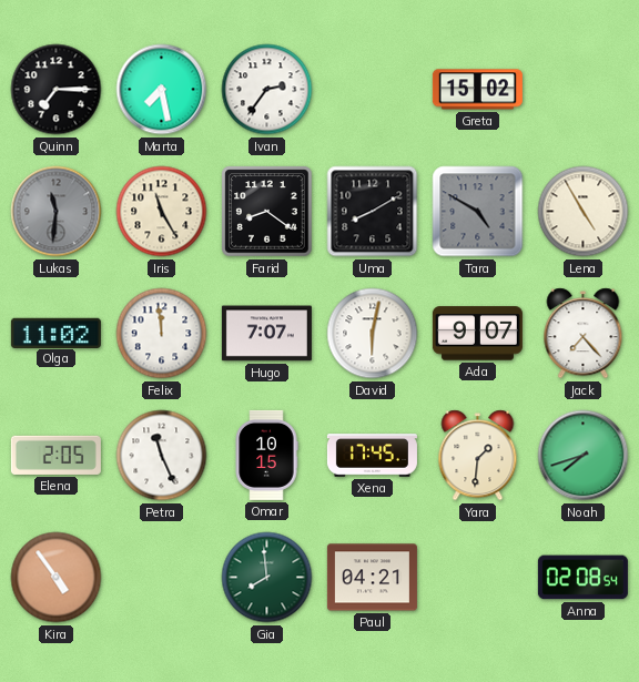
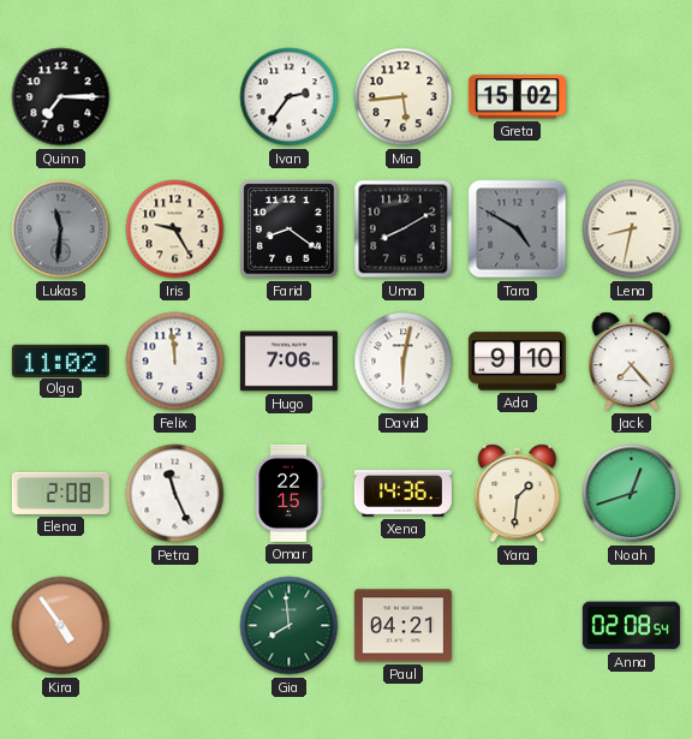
Marta: 7:28 -> none
Mia: none -> 5:44
Iris: 11:25 -> 9:25
Lena: 4:55 -> 8:32
Hugo: 7:07 -> 7:06
Ada: 9:07 -> 9:10
Elena: 2:05 -> 2:08
Omar: 10:15 -> 22:15
Xena: 17:45 -> 14:36
Noah: 7:42 -> 12:42
